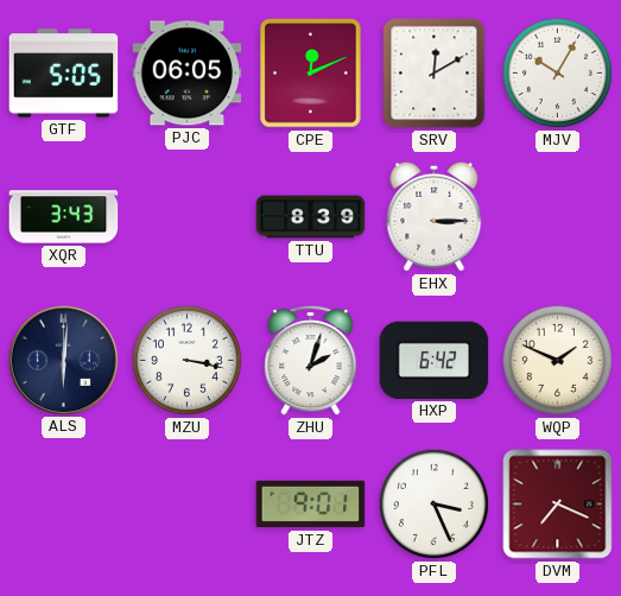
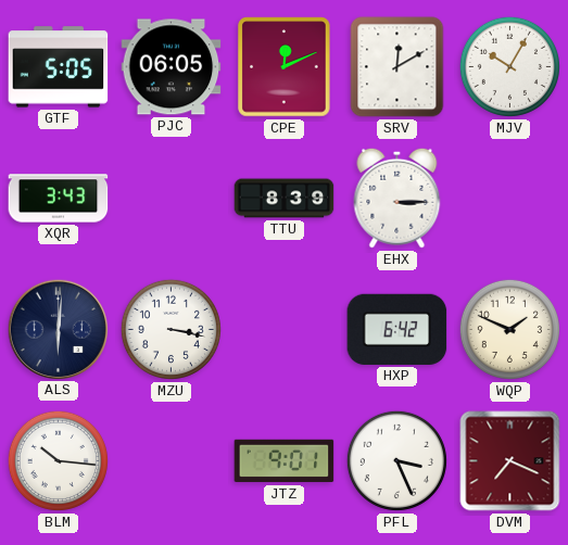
ZHU: 2:03 -> none
BLM: none -> 10:16
